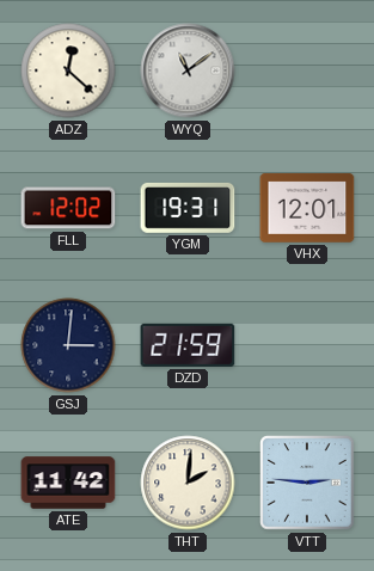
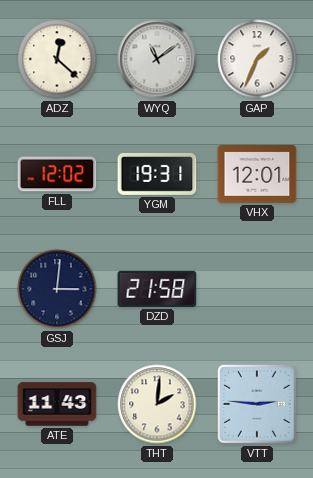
GAP: none -> 1:34
DZD: 21:59 -> 21:58
ATE: 11:42 -> 11:43
